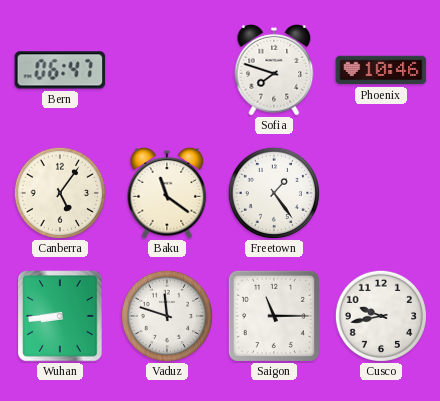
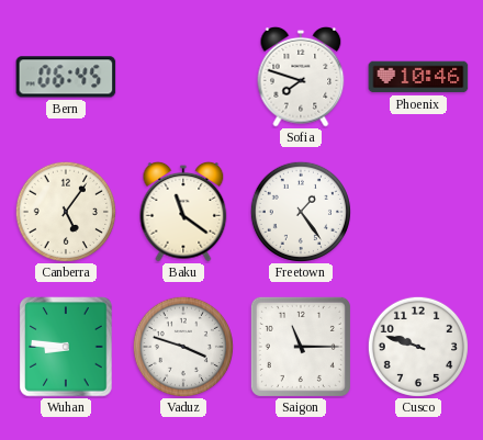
Bern: 06:47 -> 06:45
Wuhan: 8:44 -> 8:46
Vaduz: 11:48 -> 3:48
Cusco: 9:43 -> 9:48
